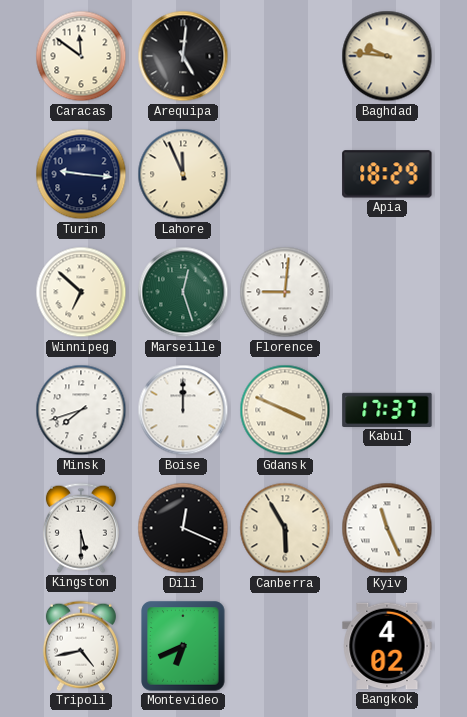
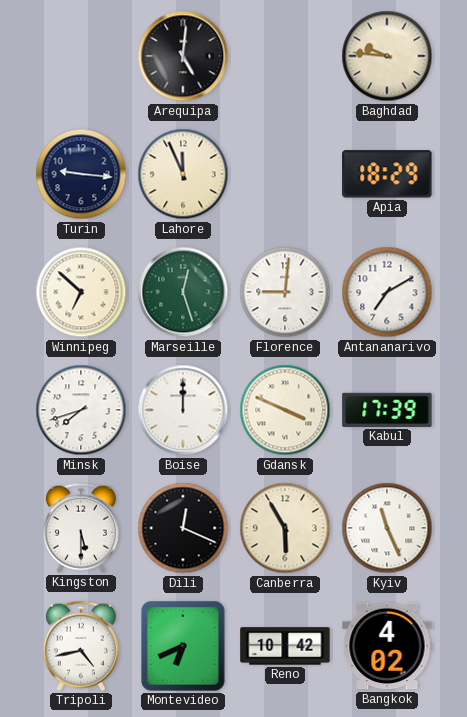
Caracas: 11:51 -> none
Antananarivo: none -> 7:10
Kabul: 17:37 -> 17:39
Reno: none -> 10:42
